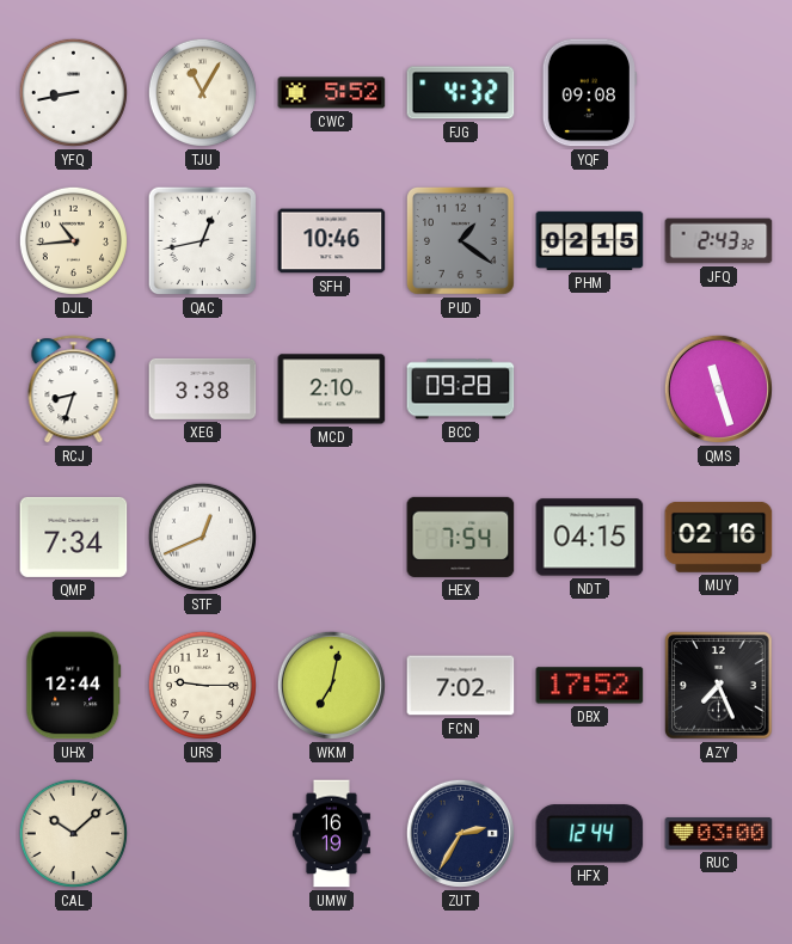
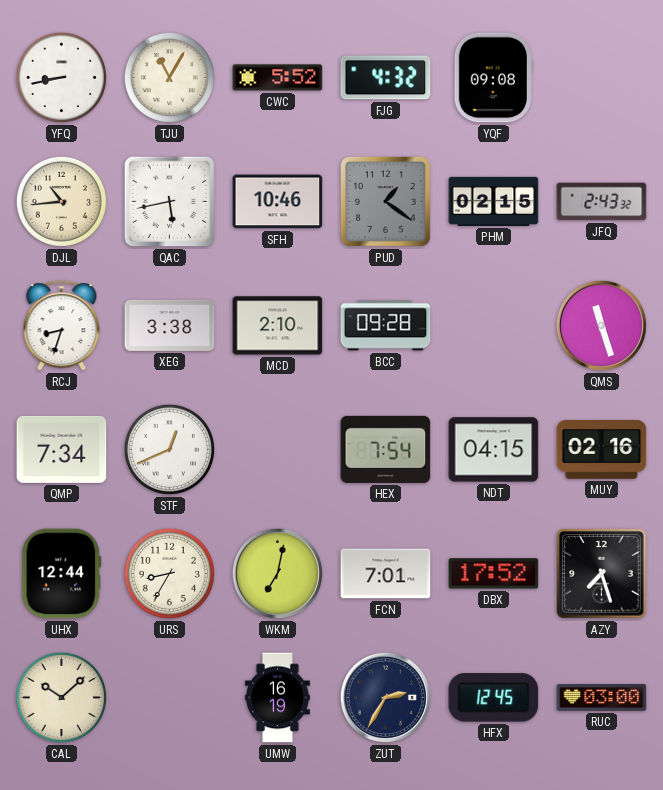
QAC: 12:43 -> 5:43
URS: 9:15 -> 8:35
FCN: 7:02 -> 7:01
AZY: 7:26 -> 7:27
HFX: 12:44 -> 12:45
